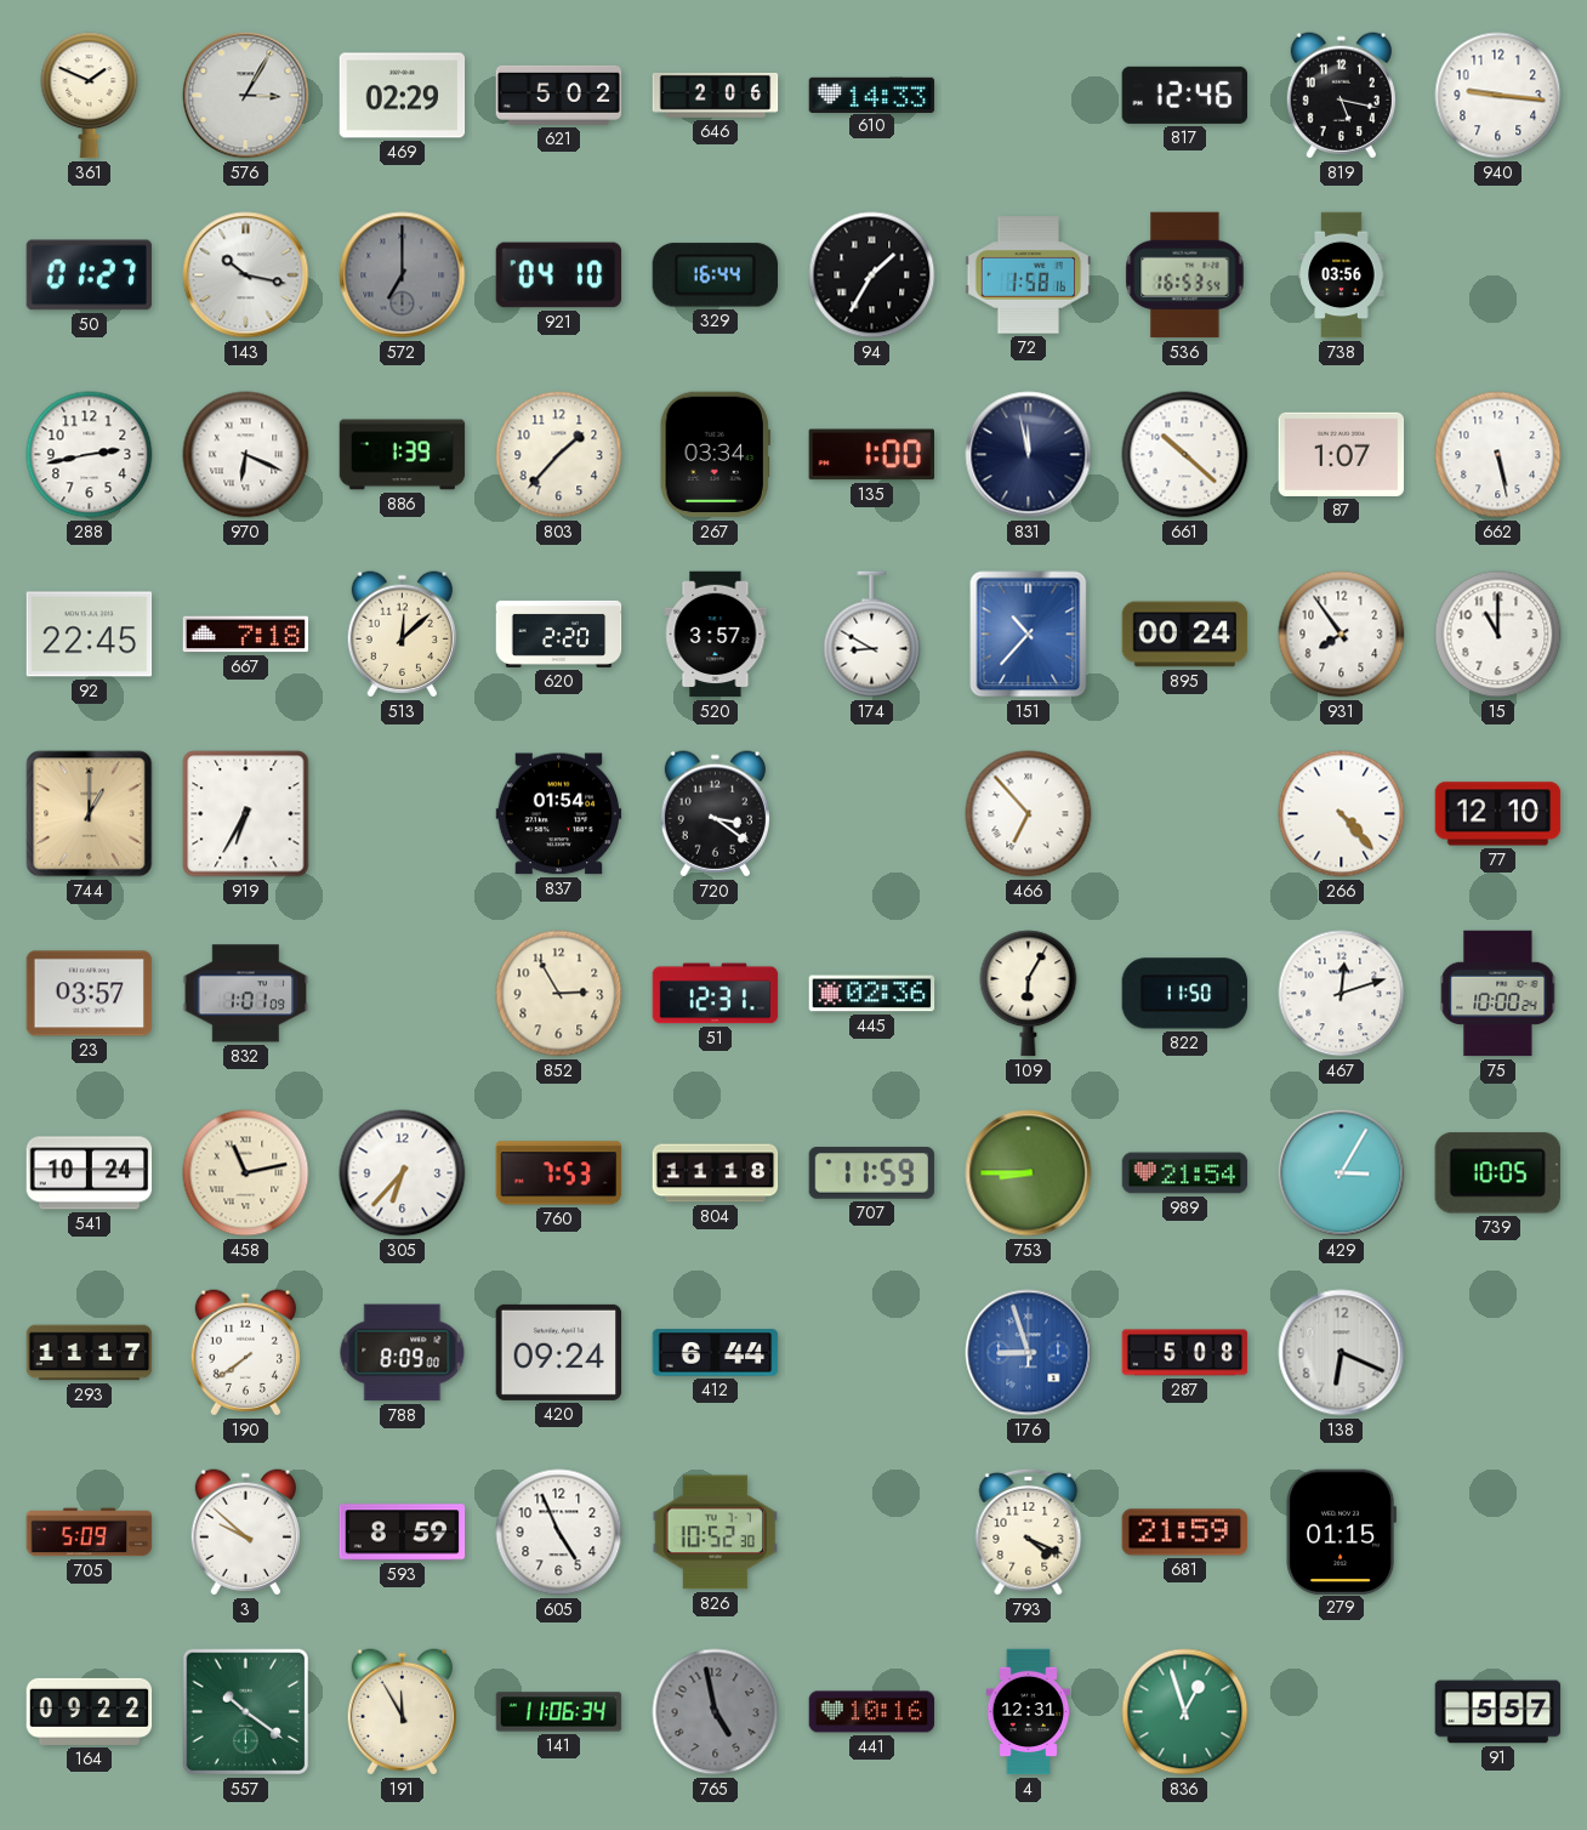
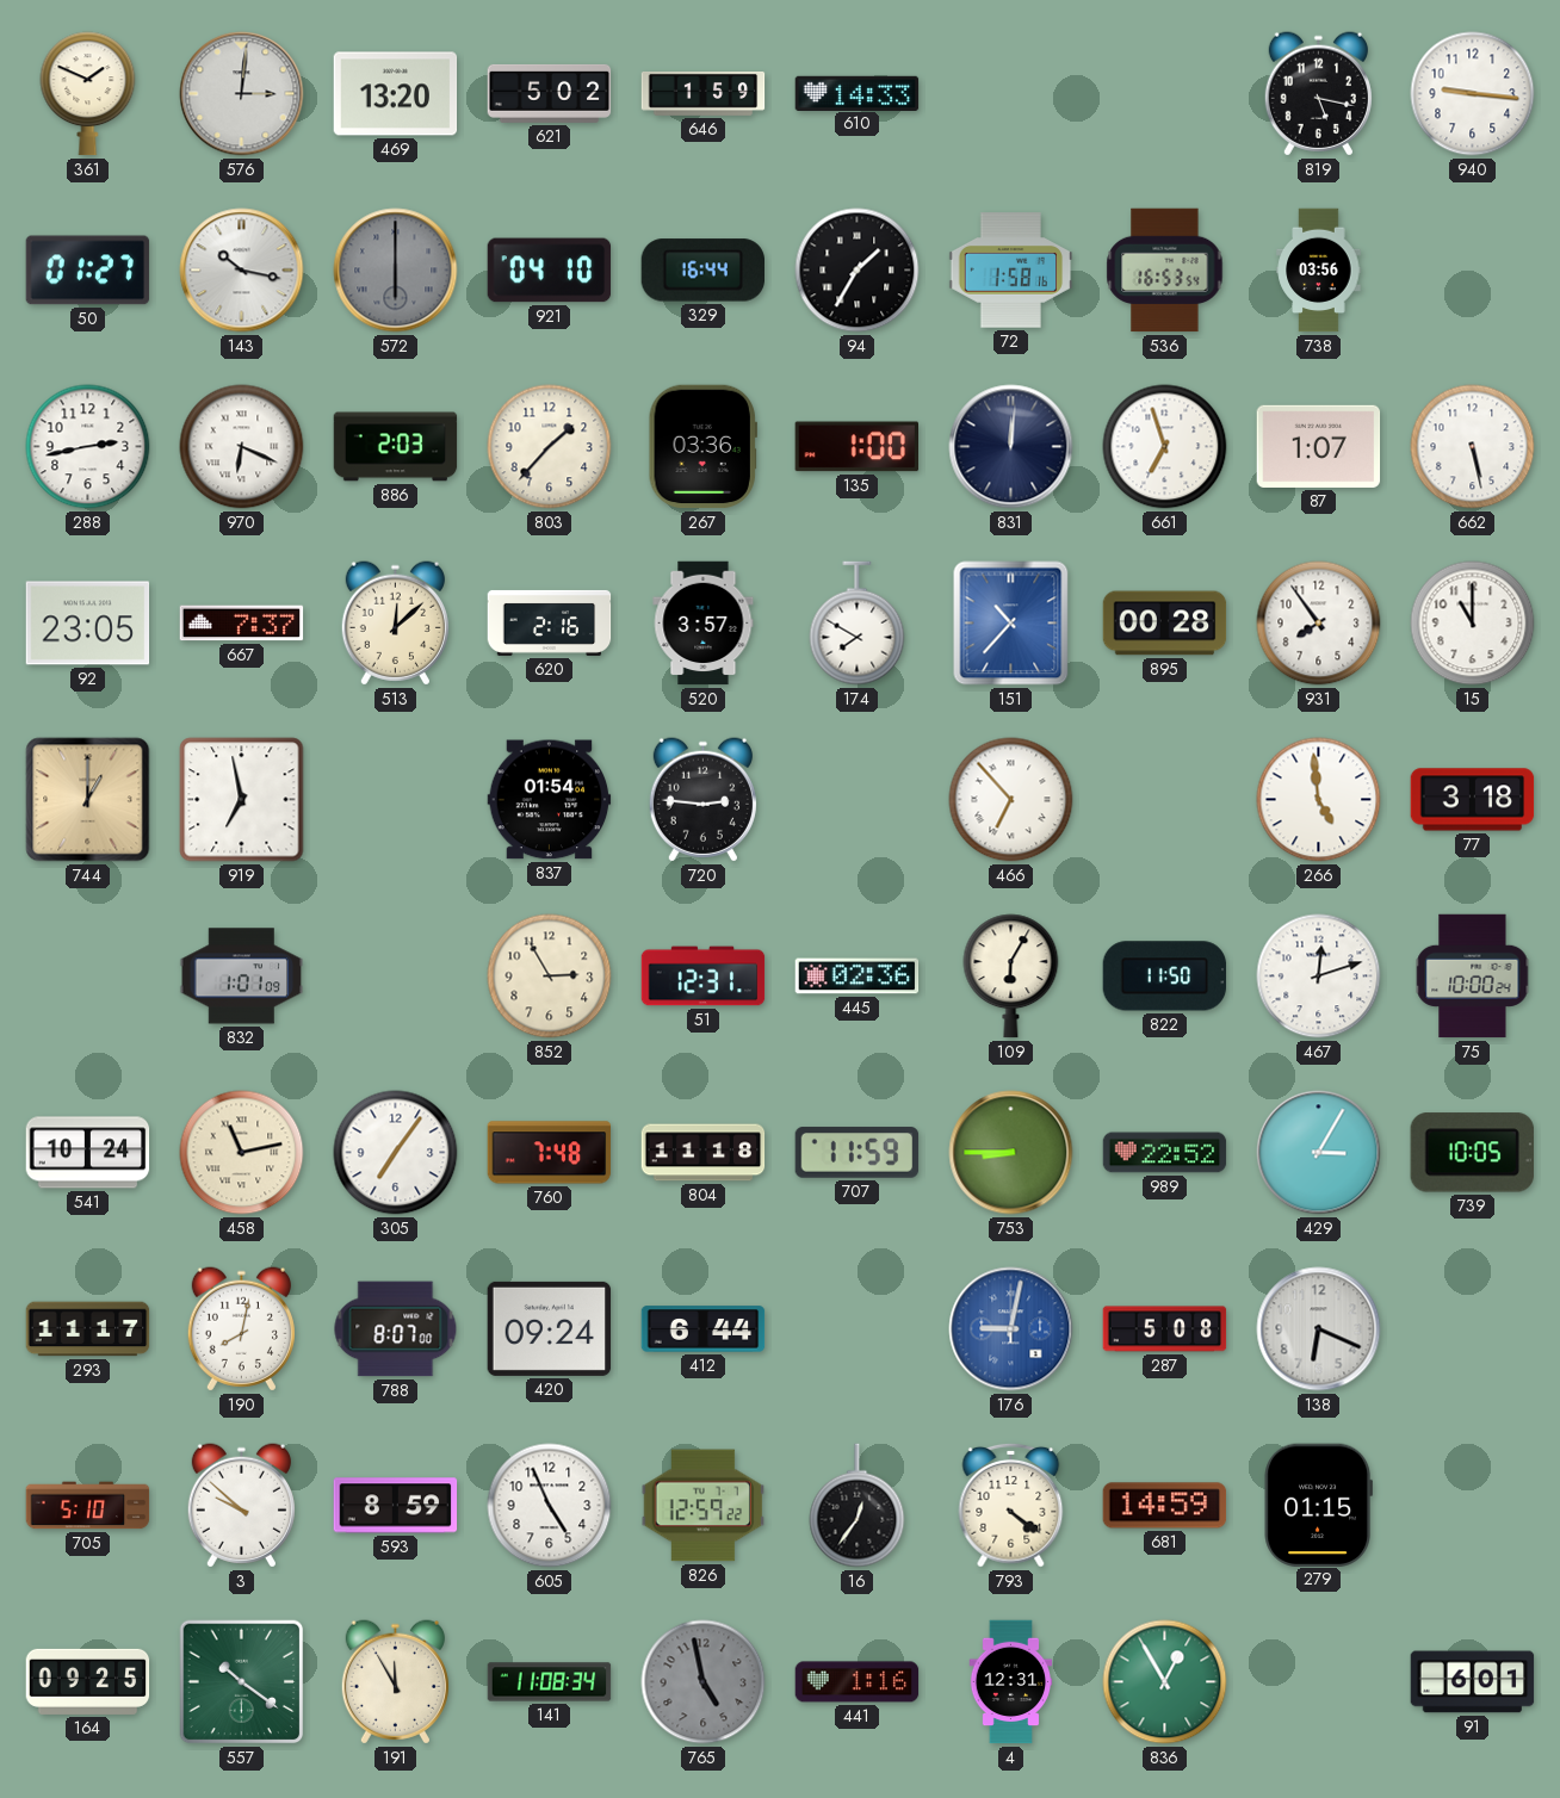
576: 3:05 -> 3:01
469: 02:29 -> 13:20
646: 2:06 -> 1:59
817: 12:46 -> none
572: 7:00 -> 6:00
886: 1:39 -> 2:03
267: 03:34 -> 03:36
831: 11:58 -> 12:01
661: 10:22 -> 6:57
92: 22:45 -> 23:05
667: 7:18 -> 7:37
620: 2:20 -> 2:16
174: 8:50 -> 7:50
895: 00:24 -> 00:28
919: 6:35 -> 6:58
720: 3:21 -> 2:46
266: 4:23 -> 4:59
77: 12:10 -> 3:18
23: 03:57 -> none
305: 6:37 -> 7:06
760: 7:53 -> 7:48
989: 21:54 -> 22:52
190: 7:39 -> 8:02
788: 8:09 -> 8:07
176: 8:57 -> 9:02
705: 5:09 -> 5:10
826: 10:52 -> 12:59
16: none -> 12:36
793: 4:19 -> 4:21
681: 21:59 -> 14:59
164: 09:22 -> 09:25
141: 11:06 -> 11:08
441: 10:16 -> 1:16
836: 12:57 -> 12:55
91: 5:57 -> 6:01
